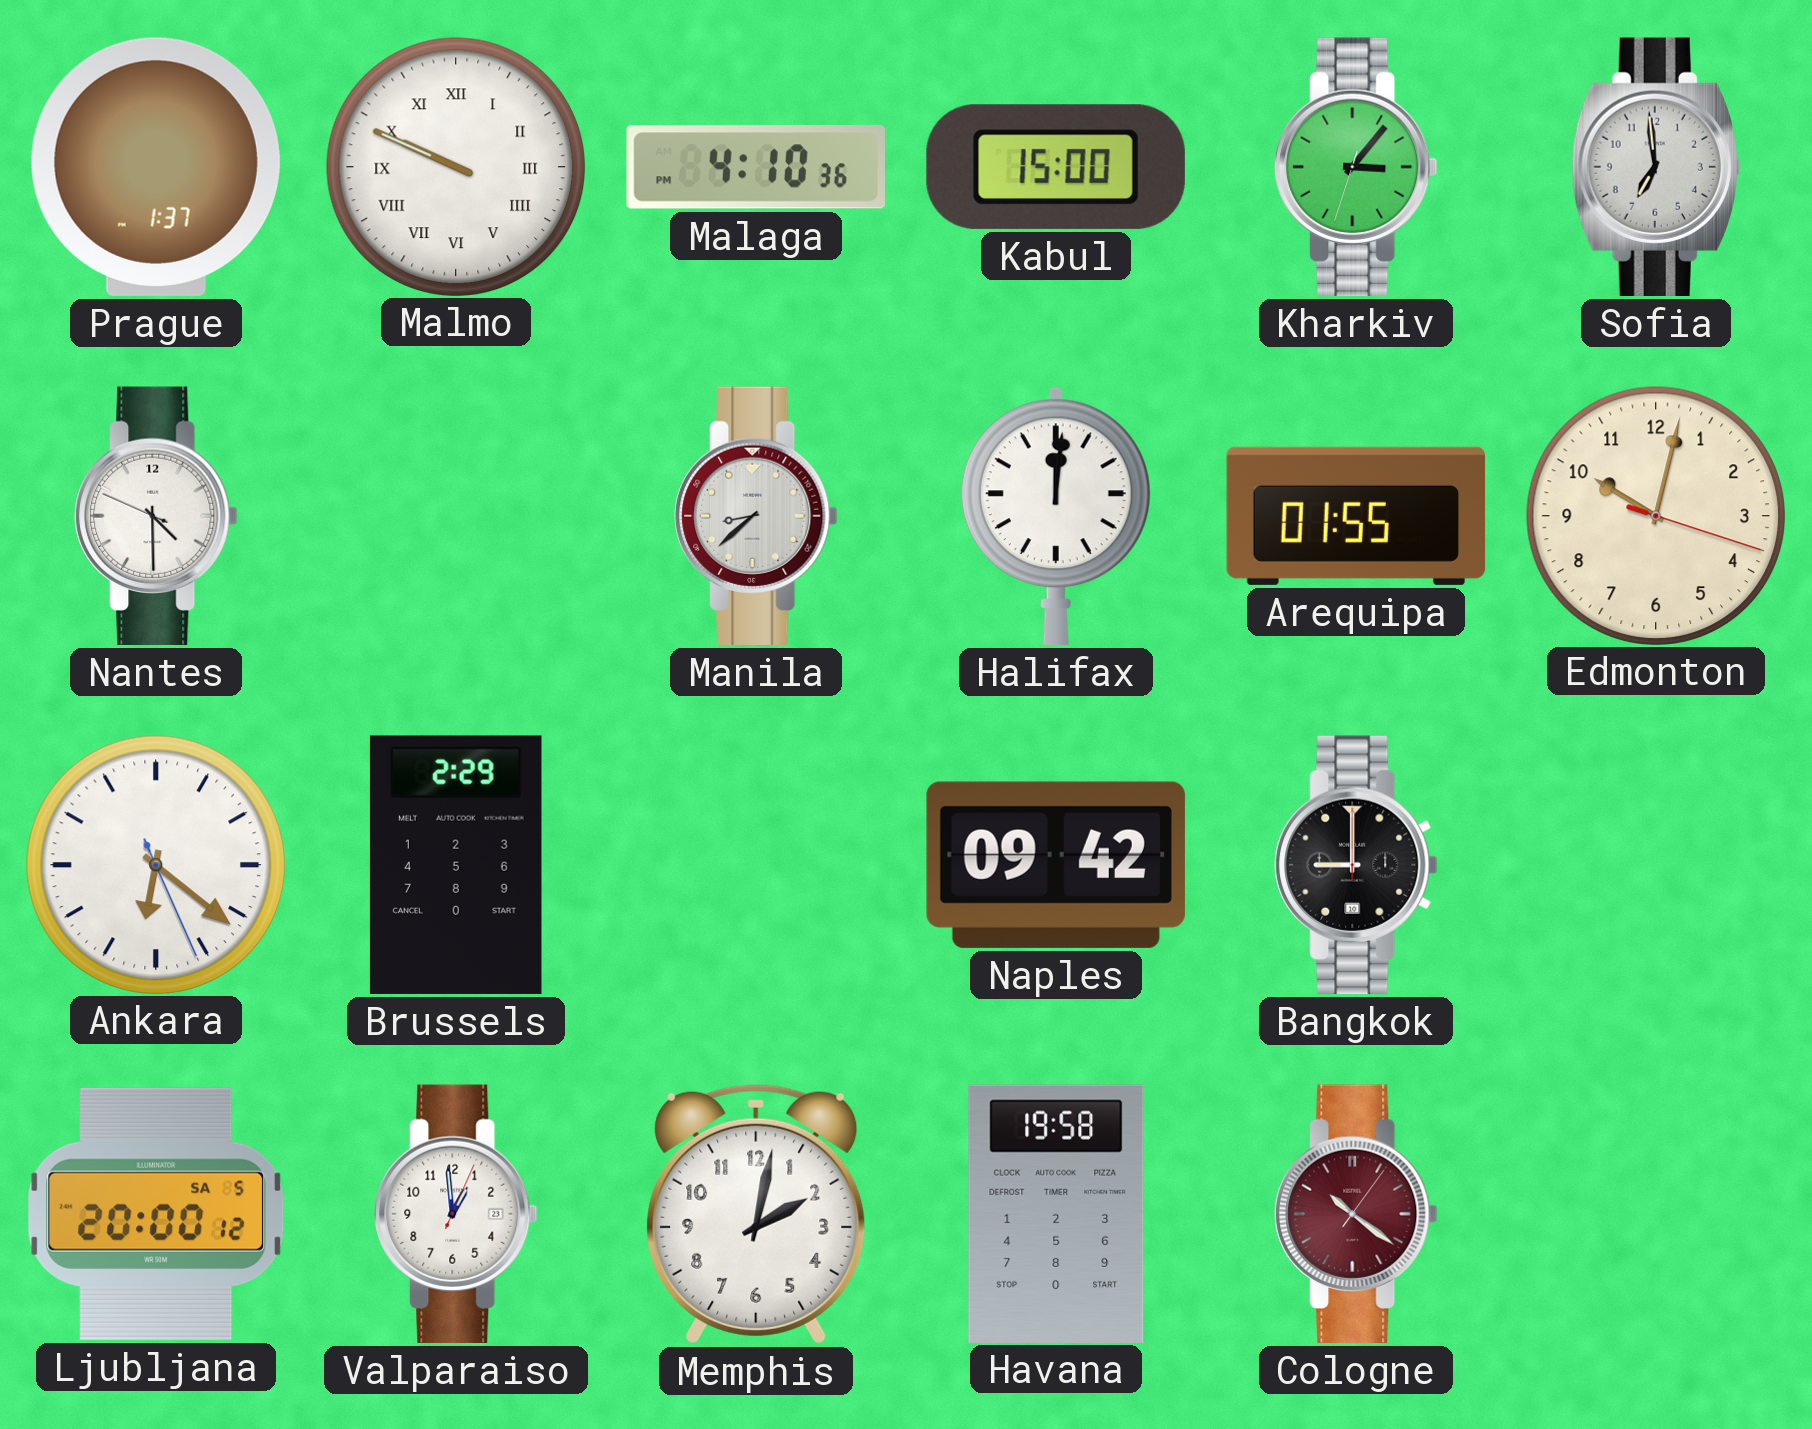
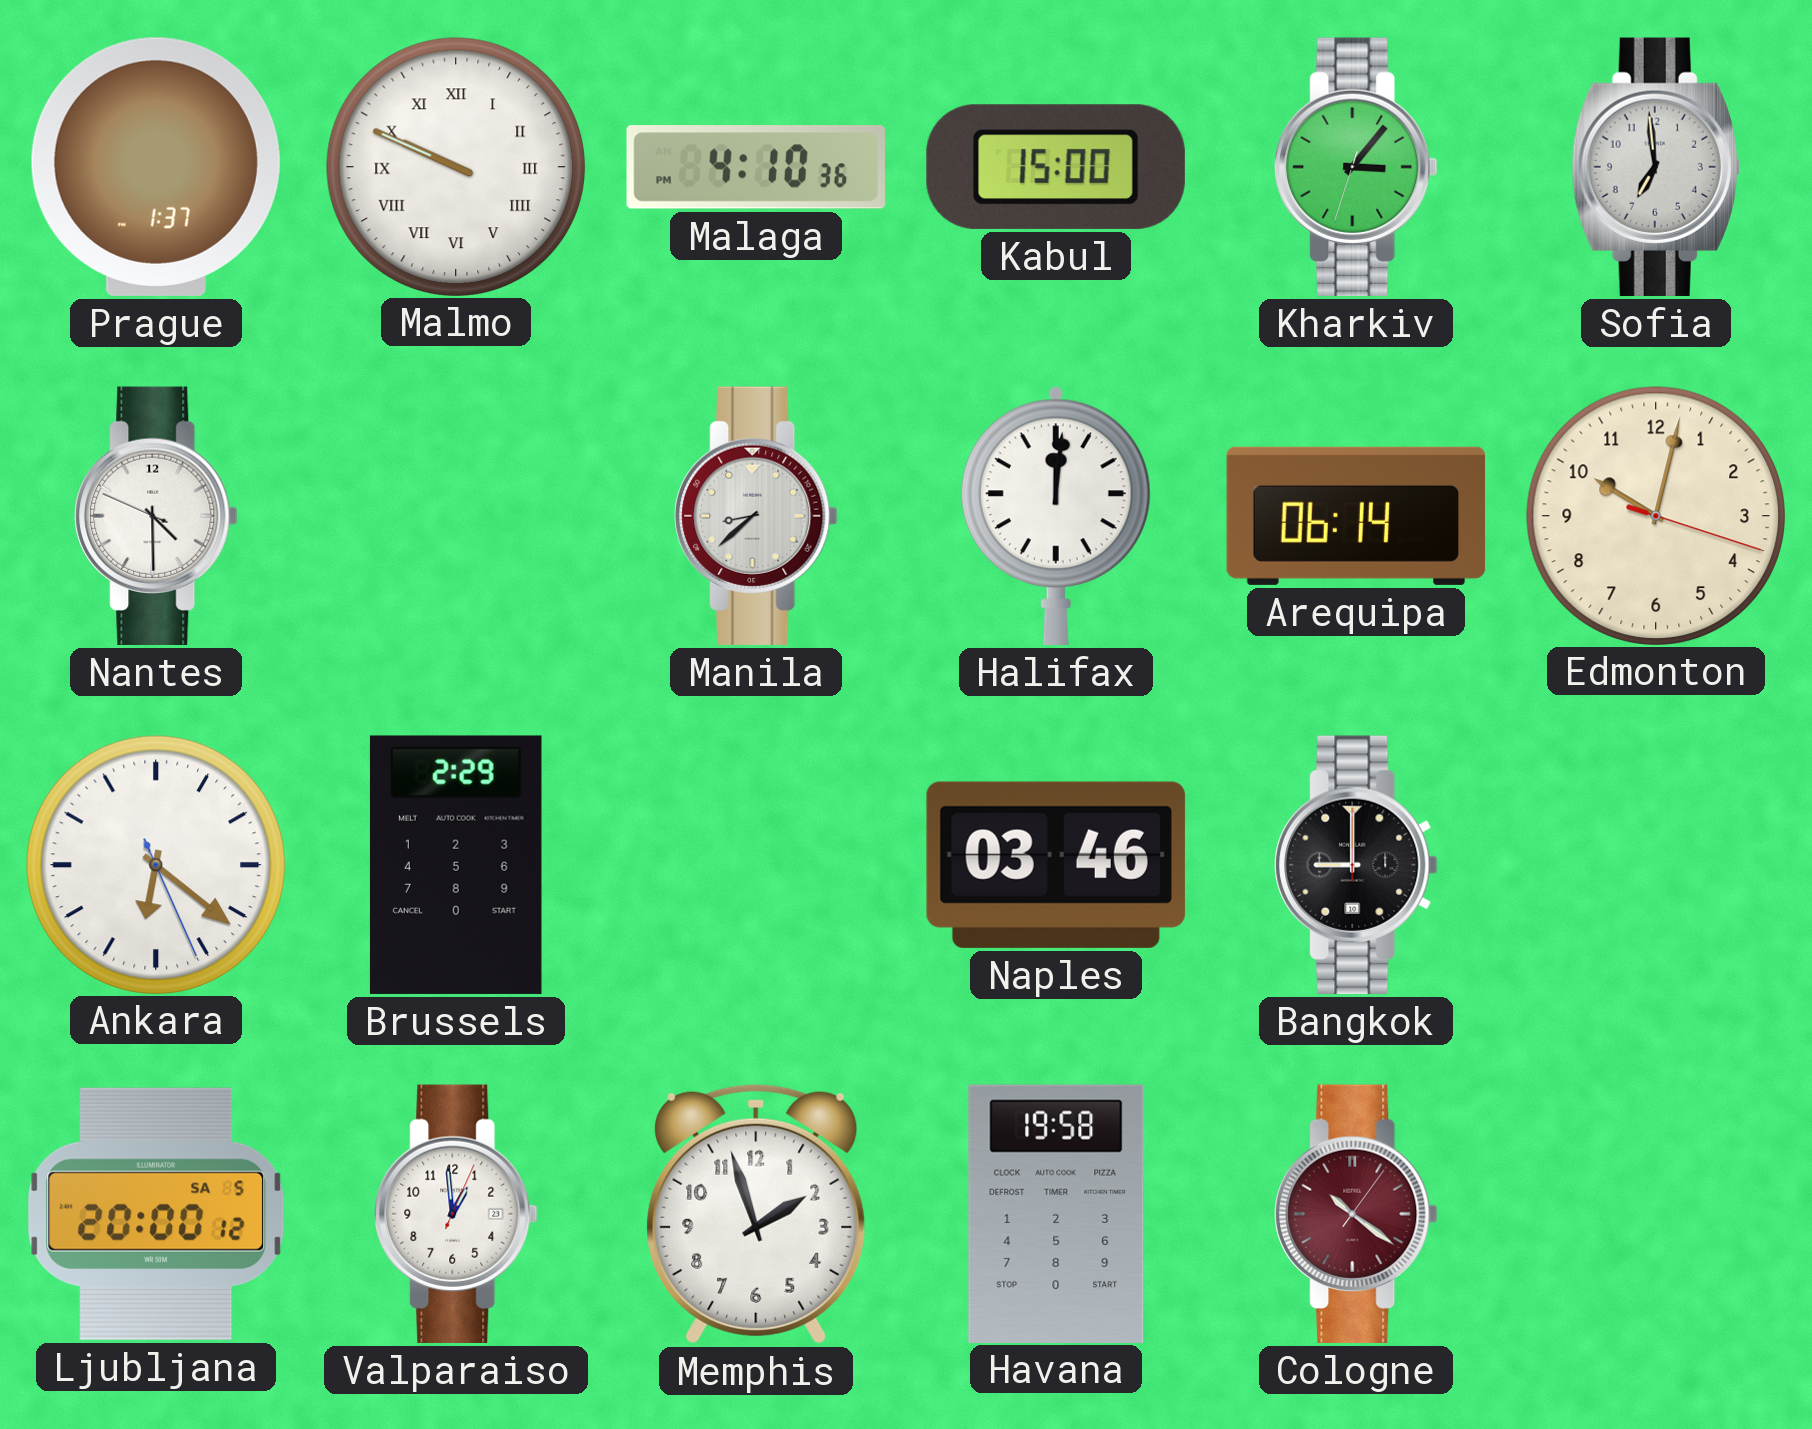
Arequipa: 01:55 -> 06:14
Naples: 09:42 -> 03:46
Memphis: 2:02 -> 1:57
